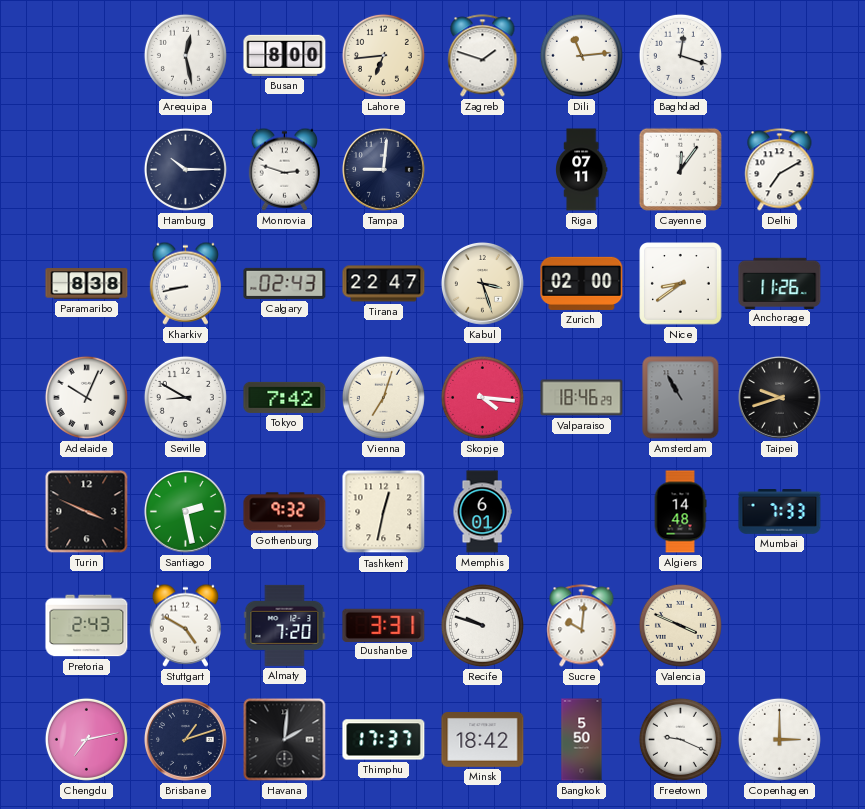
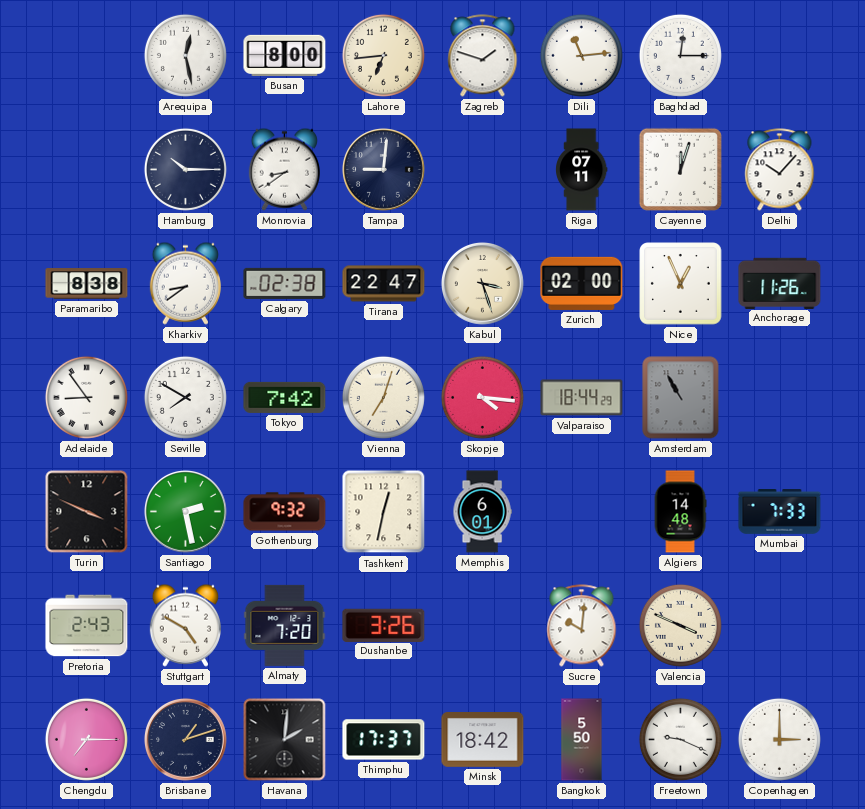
Baghdad: 12:18 -> 12:15
Monrovia: 2:48 -> 8:39
Cayenne: 12:06 -> 12:03
Delhi: 7:10 -> 10:07
Kharkiv: 8:43 -> 8:39
Calgary: 02:43 -> 02:38
Nice: 8:39 -> 12:56
Adelaide: 10:04 -> 8:54
Seville: 8:50 -> 7:50
Valparaiso: 18:46 -> 18:44
Taipei: 9:42 -> none
Dushanbe: 3:31 -> 3:26
Recife: 9:48 -> none
Chengdu: 7:13 -> 7:15
